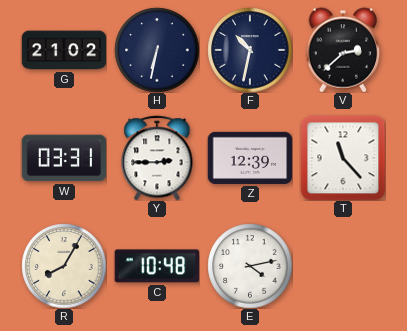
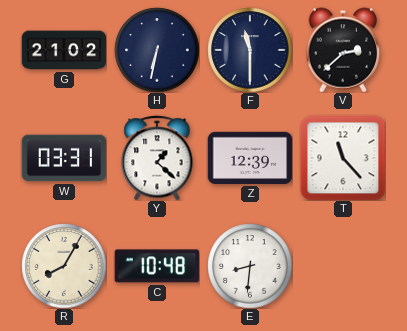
F: 10:32 -> 11:30
Y: 2:45 -> 1:22
E: 4:13 -> 8:31
